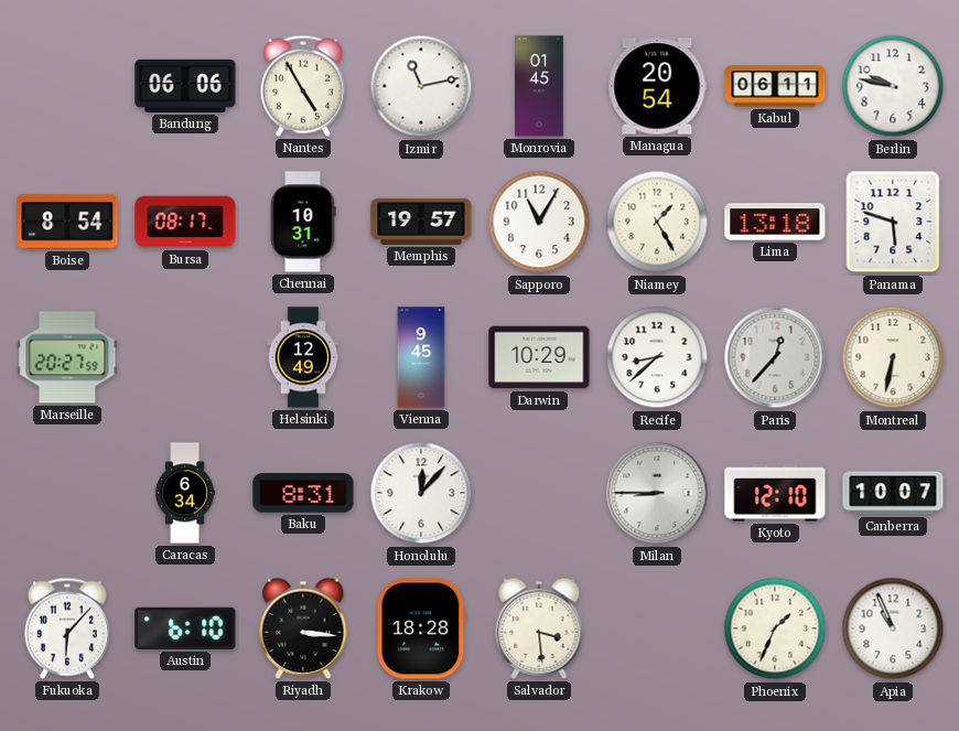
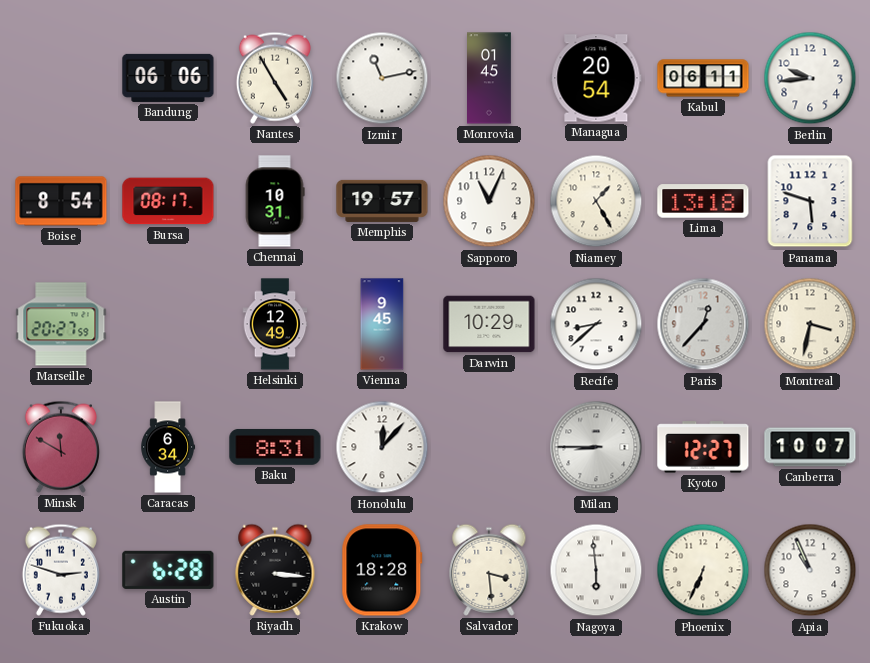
Berlin: 9:47 -> 9:44
Sapporo: 11:05 -> 11:04
Montreal: 6:32 -> 3:32
Minsk: none -> 11:50
Kyoto: 12:10 -> 12:27
Fukuoka: 6:07 -> 2:48
Austin: 6:10 -> 6:28
Nagoya: none -> 5:59
Phoenix: 1:34 -> 6:34
